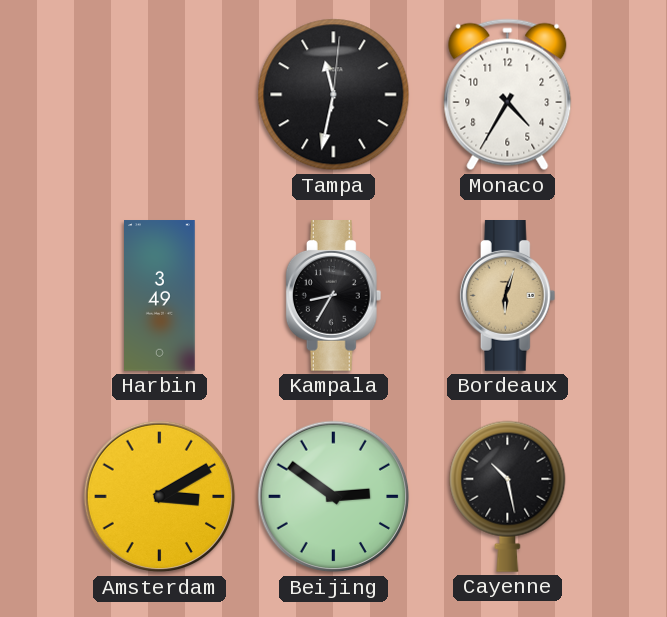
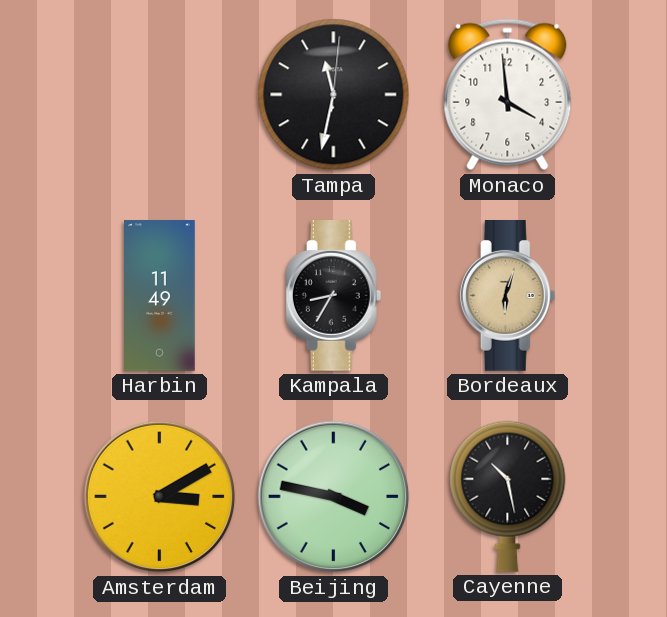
Monaco: 4:35 -> 3:59
Harbin: 3:49 -> 11:49
Beijing: 2:51 -> 3:47
